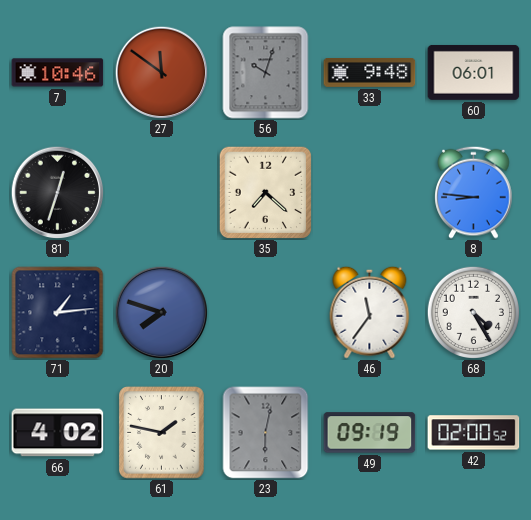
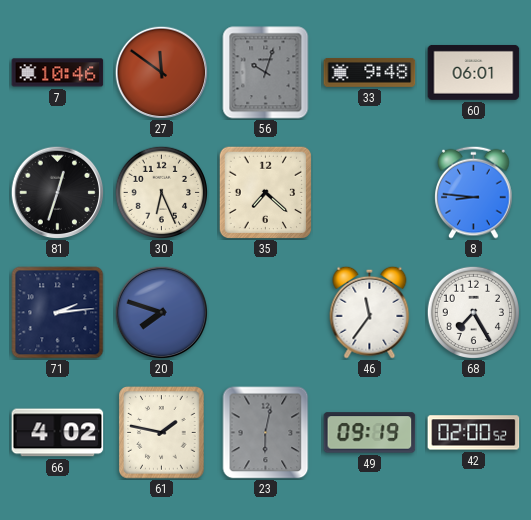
30: none -> 6:26
71: 1:14 -> 2:14
68: 4:25 -> 7:25
